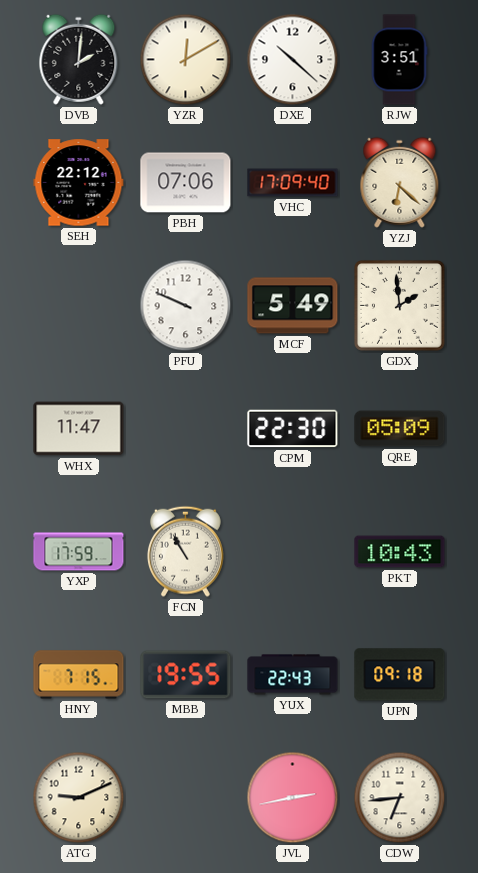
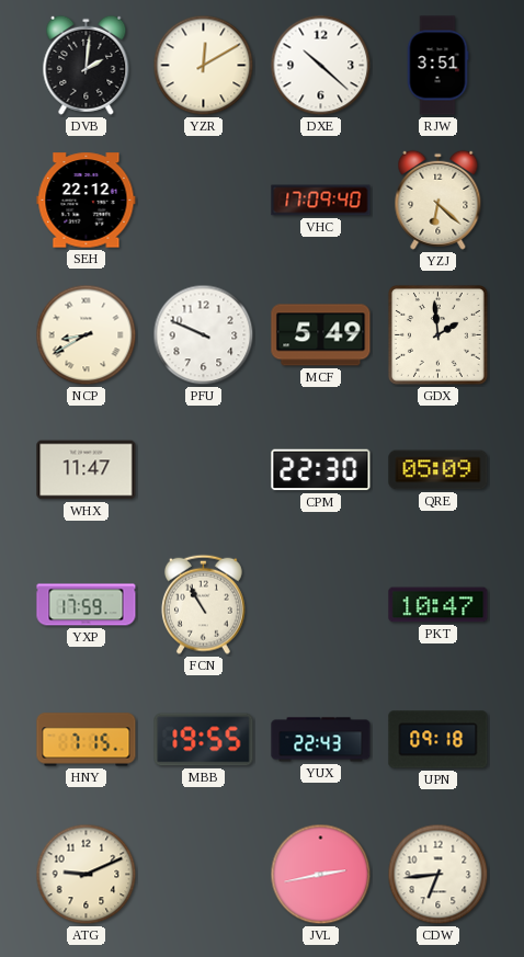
PBH: 07:06 -> none
NCP: none -> 8:40
PKT: 10:43 -> 10:47
